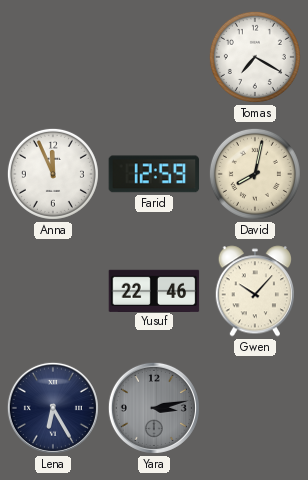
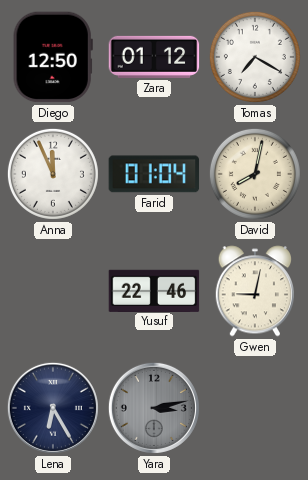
Diego: none -> 12:50
Zara: none -> 01:12
Farid: 12:59 -> 01:04
Gwen: 10:07 -> 9:02
